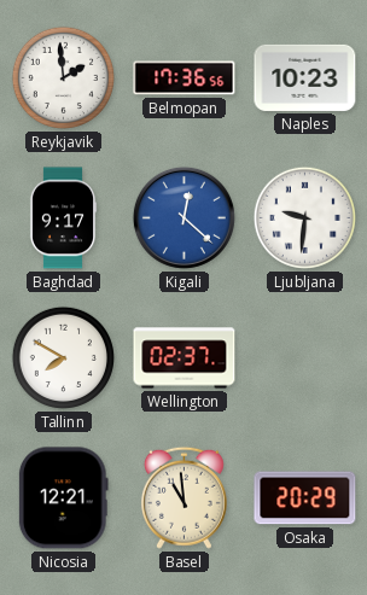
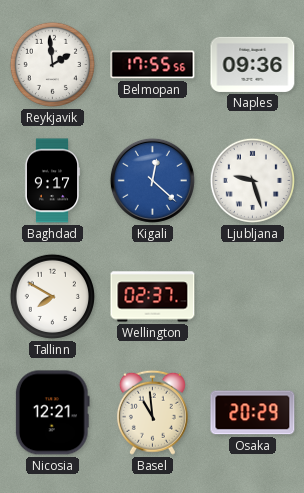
Belmopan: 17:36 -> 17:55
Naples: 10:23 -> 09:36
Ljubljana: 9:31 -> 9:27
